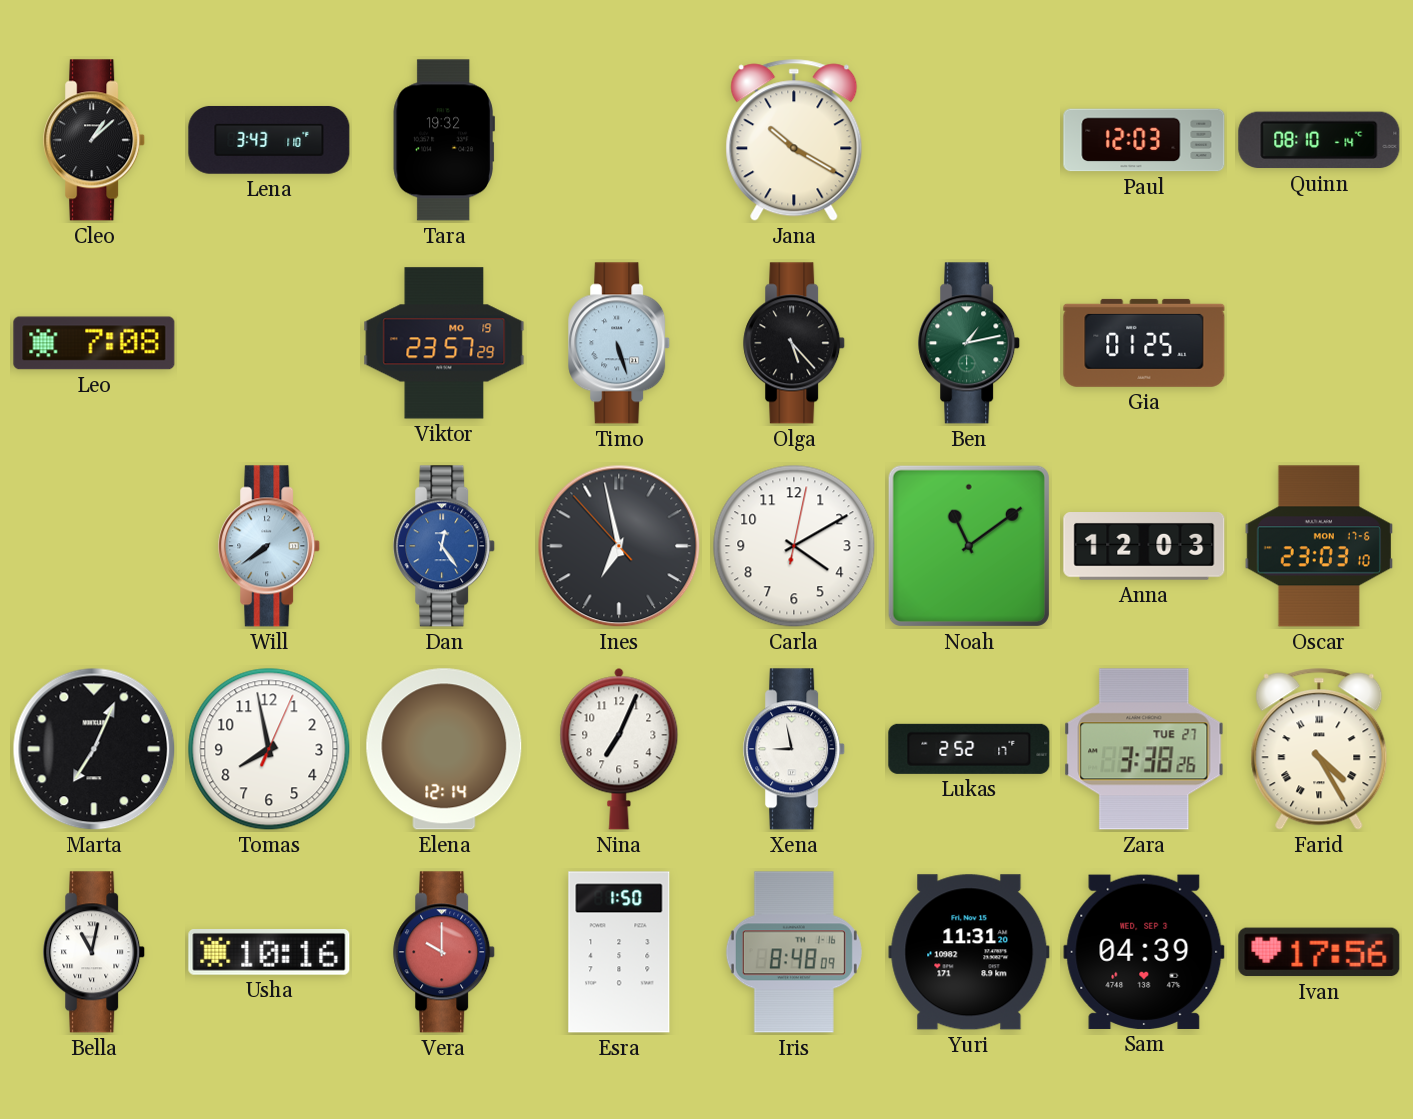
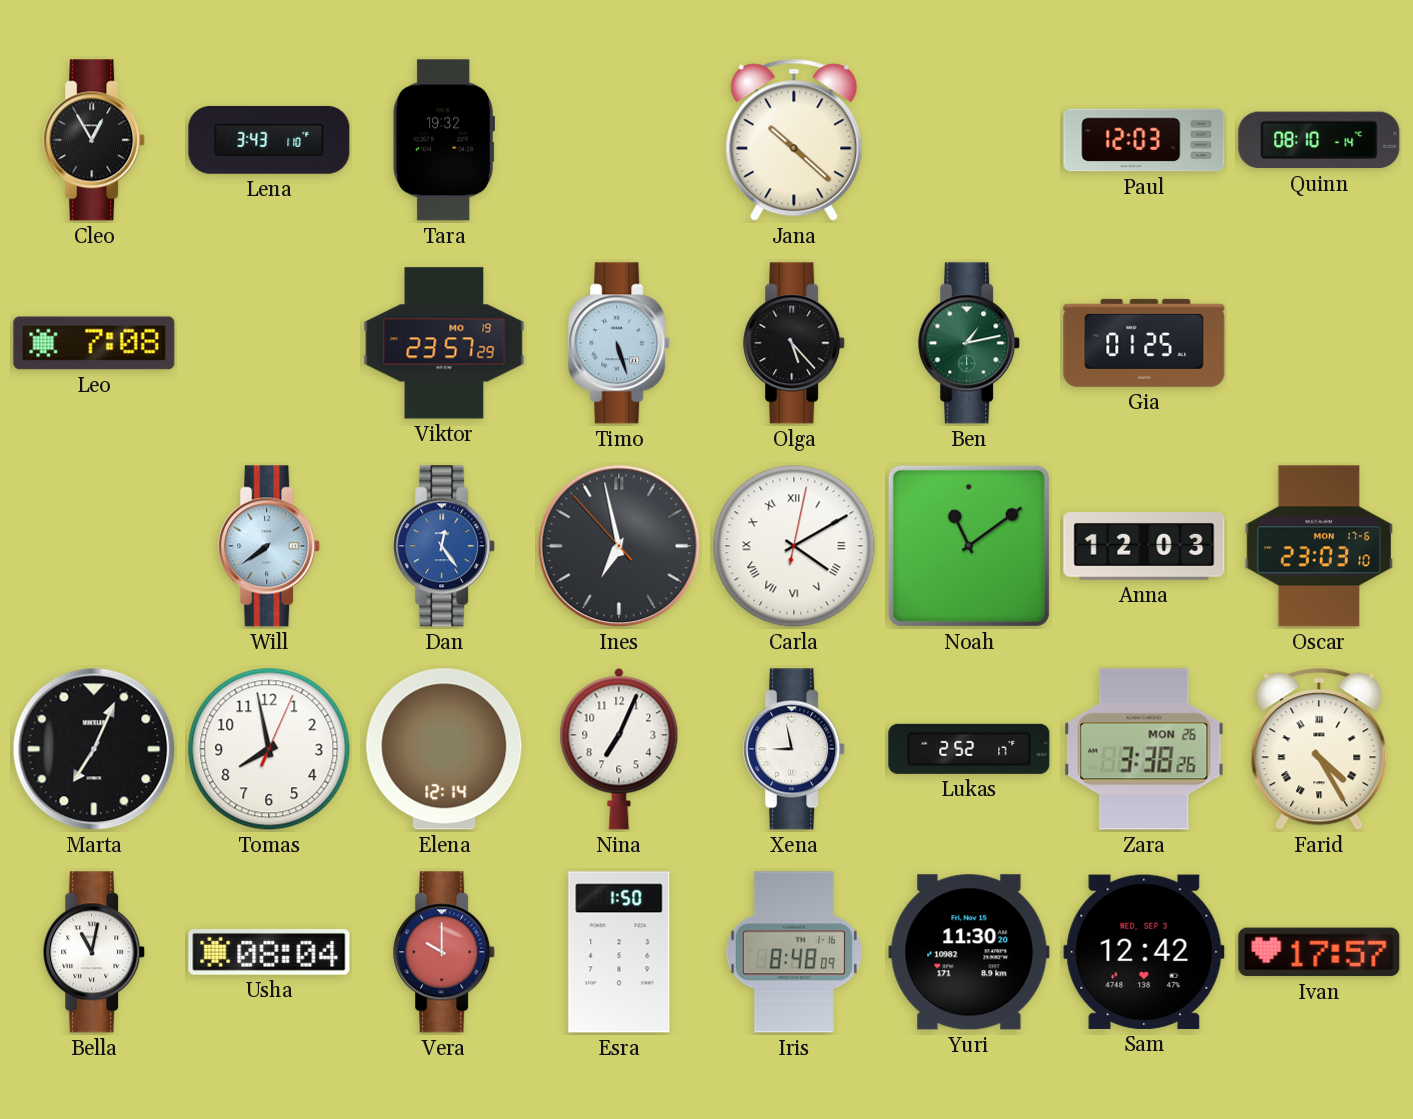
Cleo: 1:08 -> 12:55
Jana: 10:20 -> 10:22
Carla numerals: Arabic -> Roman
Zara date: TUE 27 -> MON 26
Usha: 10:16 -> 08:04
Yuri: 11:31 -> 11:30
Sam: 04:39 -> 12:42
Ivan: 17:56 -> 17:57
